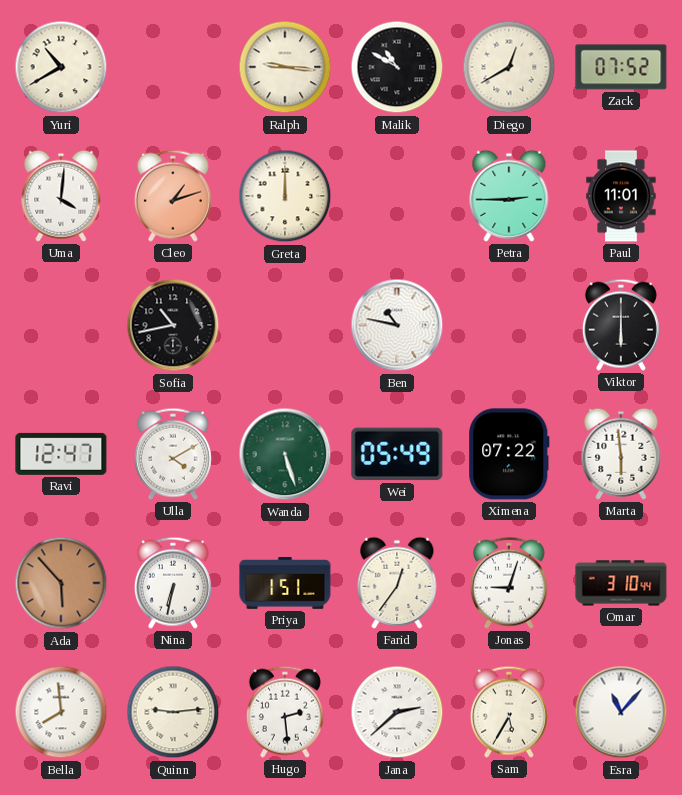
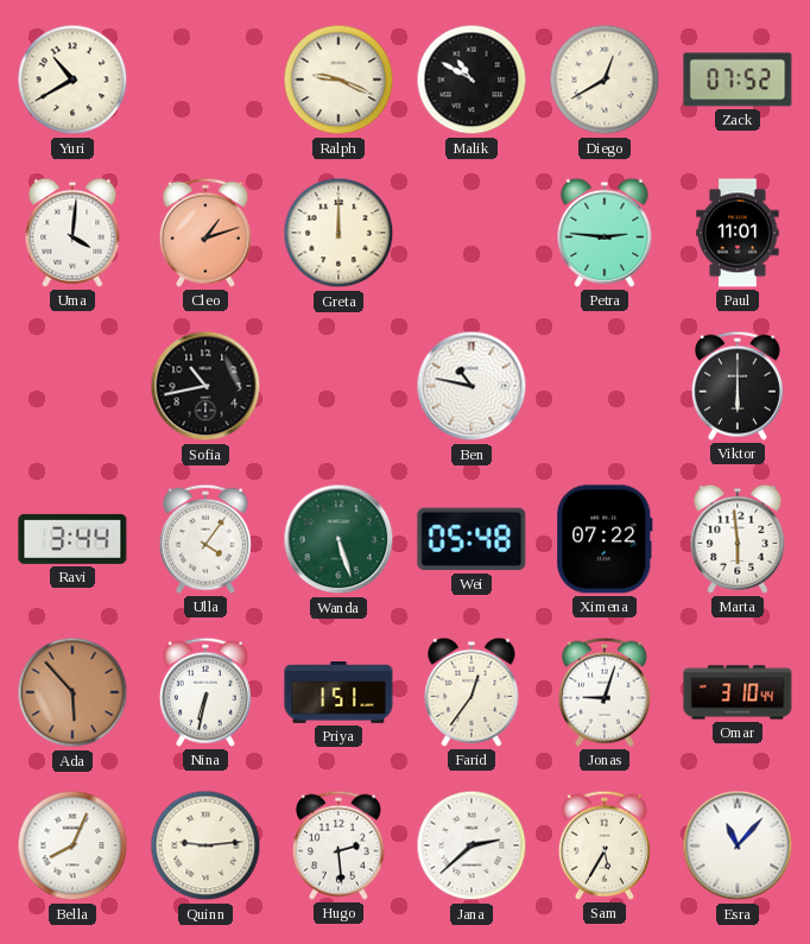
Ralph: 9:16 -> 9:19
Petra: 2:45 -> 2:46
Ravi: 12:47 -> 3:44
Ulla: 4:10 -> 4:06
Wei: 05:49 -> 05:48
Bella: 7:59 -> 8:04
